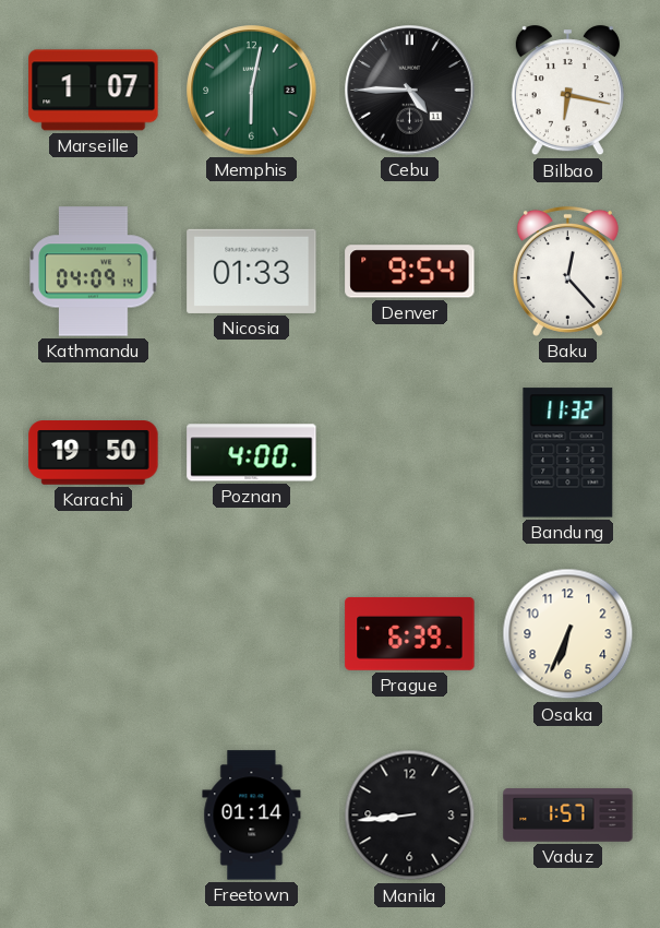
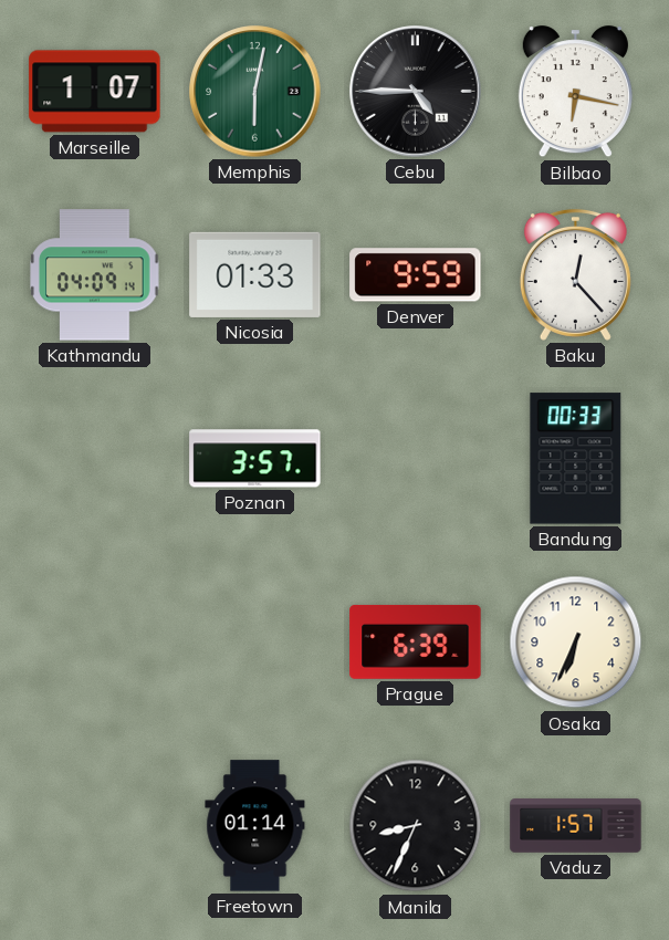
Denver: 9:54 -> 9:59
Karachi: 19:50 -> none
Poznan: 4:00 -> 3:57
Bandung: 11:32 -> 00:33
Manila: 8:44 -> 8:34
